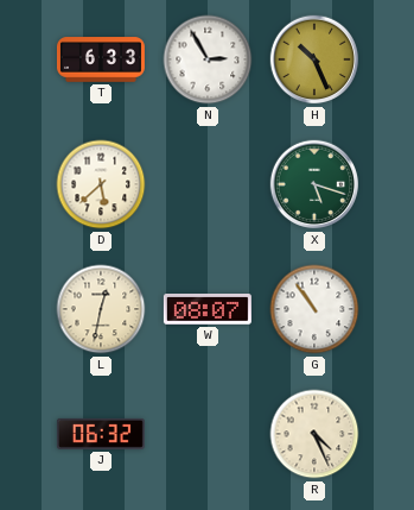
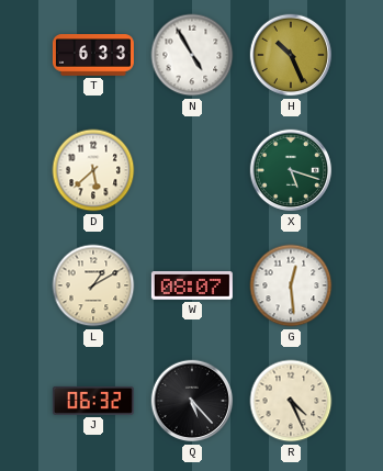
N: 2:55 -> 4:55
L: 12:32 -> 1:10
G: 10:54 -> 12:29
Q: none -> 5:23
